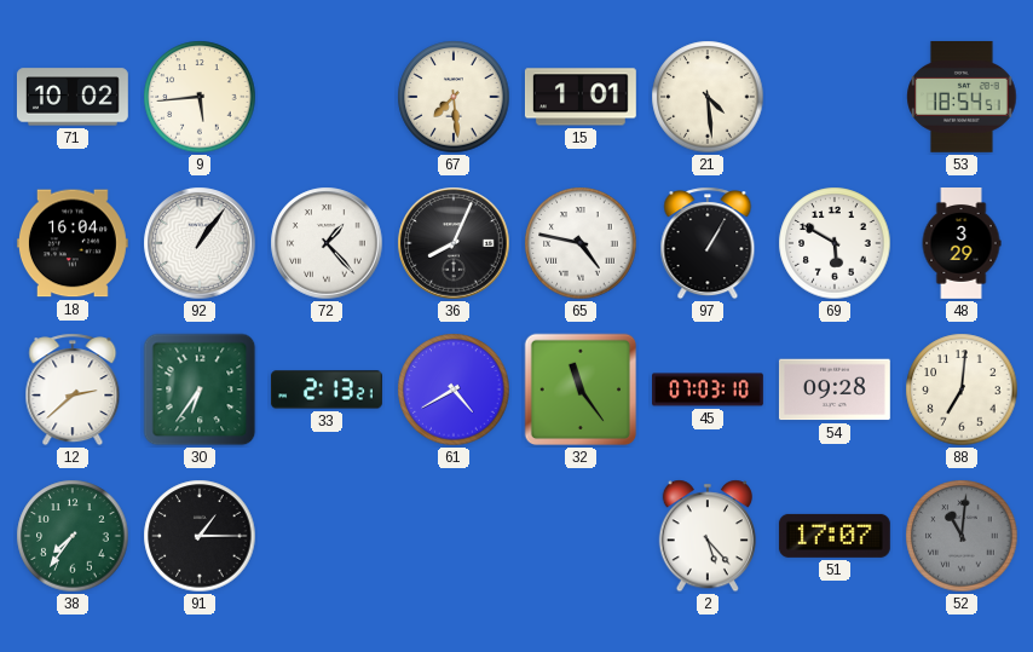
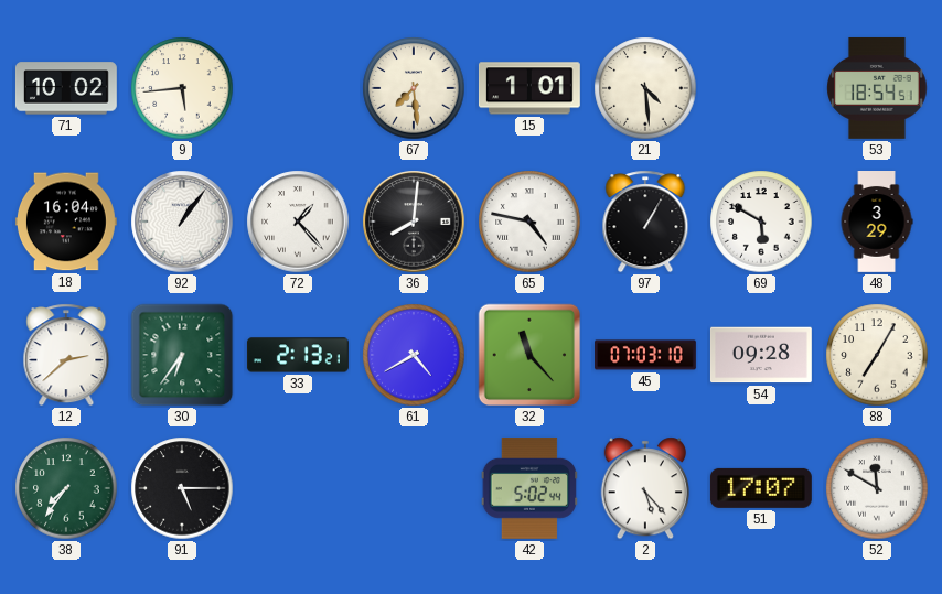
36: 8:04 -> 8:01
32: 11:24 -> 11:23
88: 7:01 -> 7:05
91: 1:15 -> 5:15
42: none -> 5:02
52: 11:01 -> 11:50
52 dial: grey -> white
